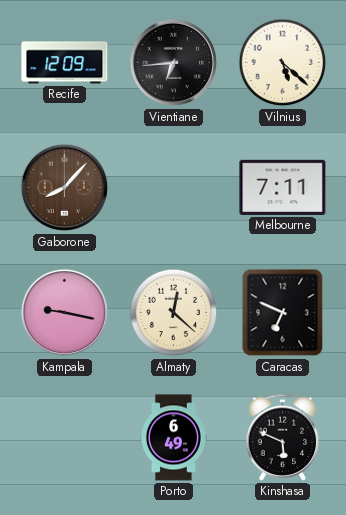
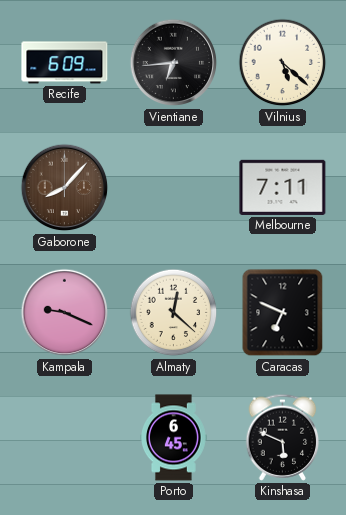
Recife: 12:09 -> 6:09
Kampala: 9:17 -> 9:19
Porto: 6:49 -> 6:45
